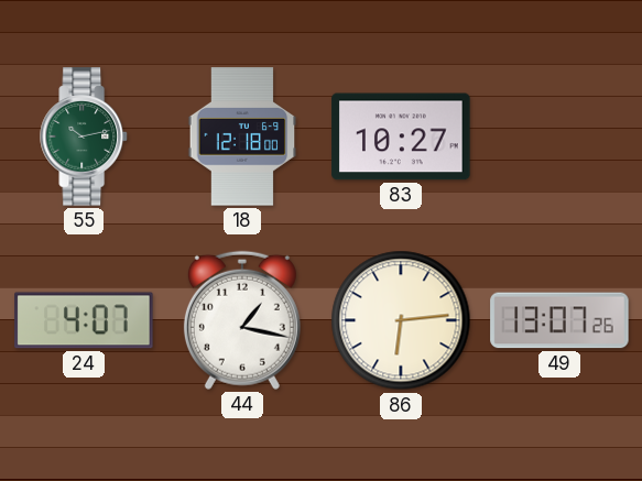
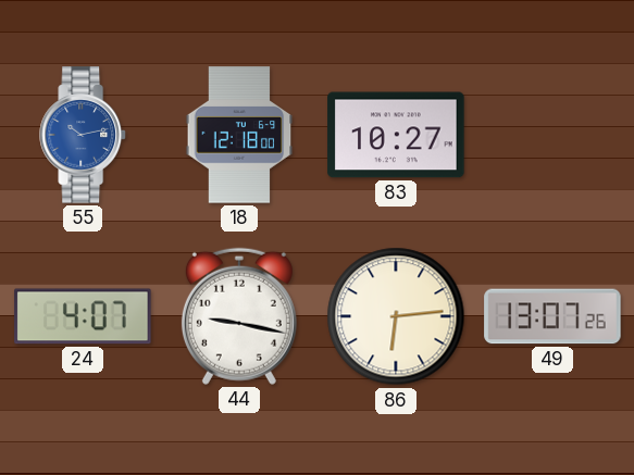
55 dial: green -> blue
44: 1:17 -> 9:17
